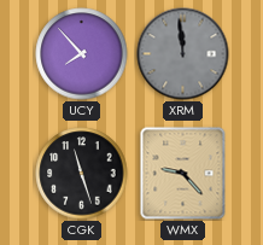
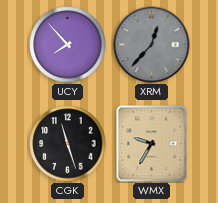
XRM: 11:59 -> 12:37
WMX: 9:23 -> 9:35
